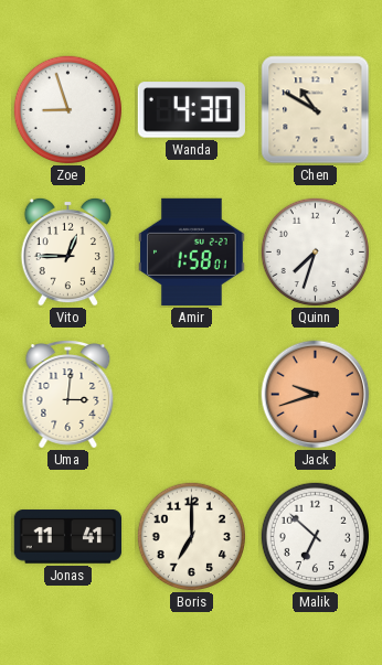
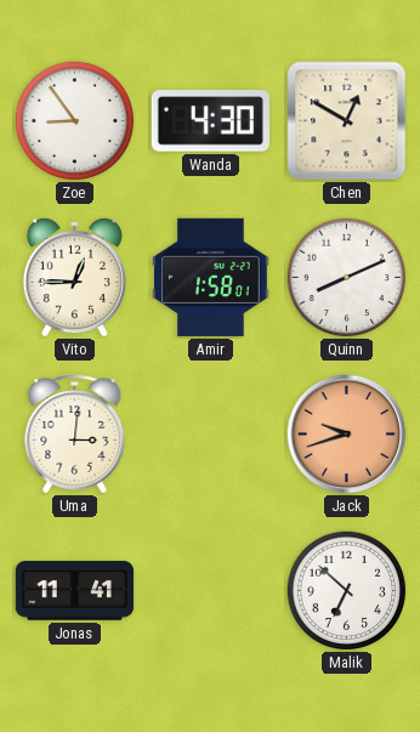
Zoe: 8:57 -> 8:54
Chen: 10:50 -> 12:50
Quinn: 7:33 -> 8:11
Boris: 7:00 -> none
